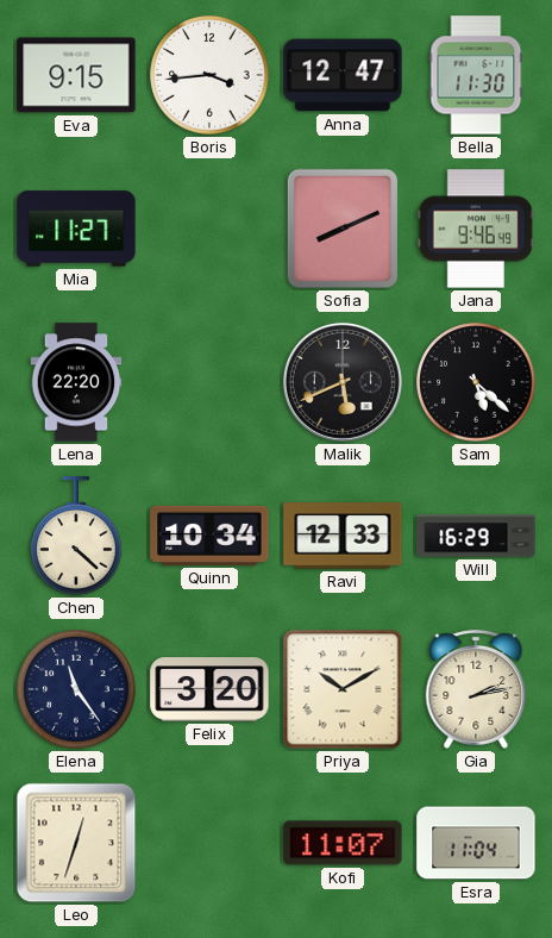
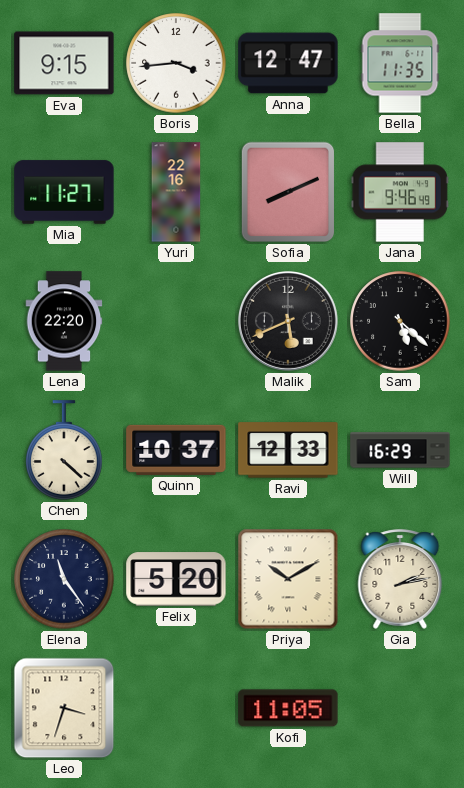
Bella: 11:30 -> 11:35
Yuri: none -> 22:16
Quinn: 10:34 -> 10:37
Felix: 3:20 -> 5:20
Leo: 12:33 -> 3:33
Kofi: 11:07 -> 11:05
Esra: 11:04 -> none
